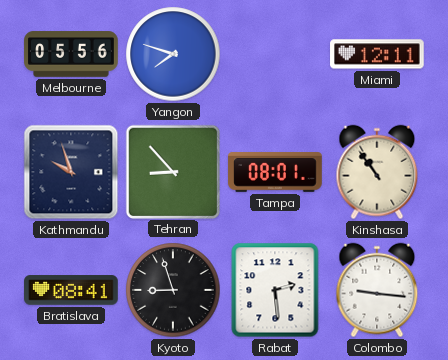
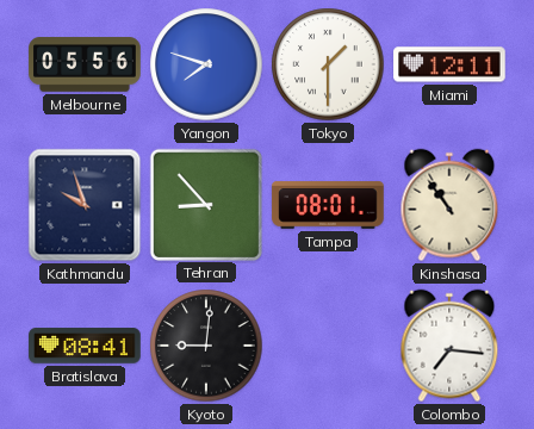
Tokyo: none -> 1:30
Kyoto: 8:57 -> 9:01
Rabat: 2:29 -> none
Colombo: 9:16 -> 7:16
